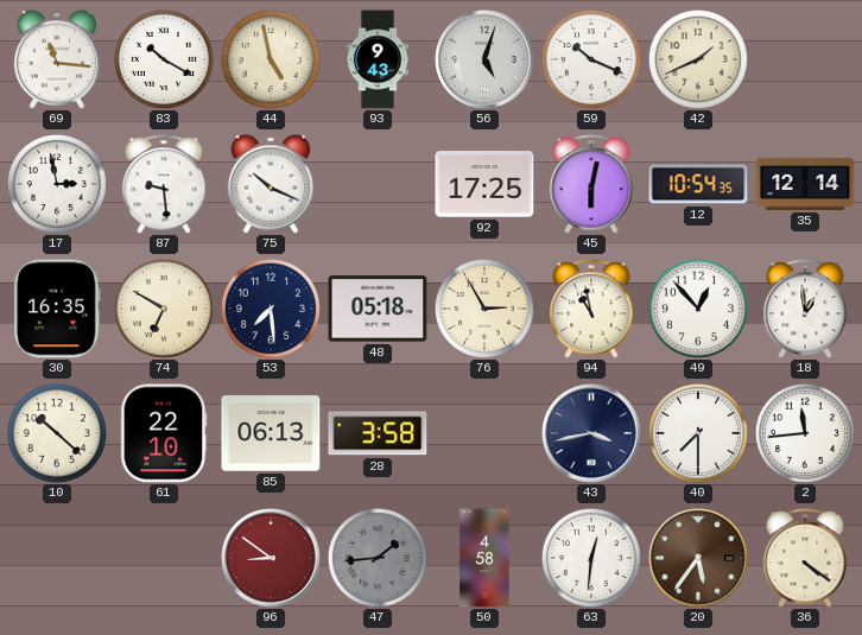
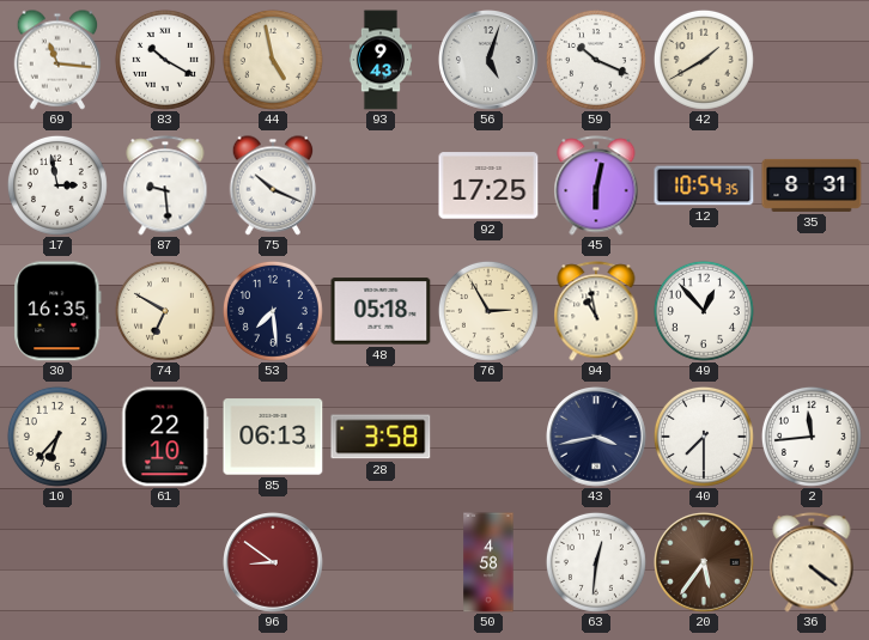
42: 1:41 -> 1:40
35: 12:14 -> 8:31
18: 12:59 -> none
10: 10:22 -> 6:37
47: 1:44 -> none
